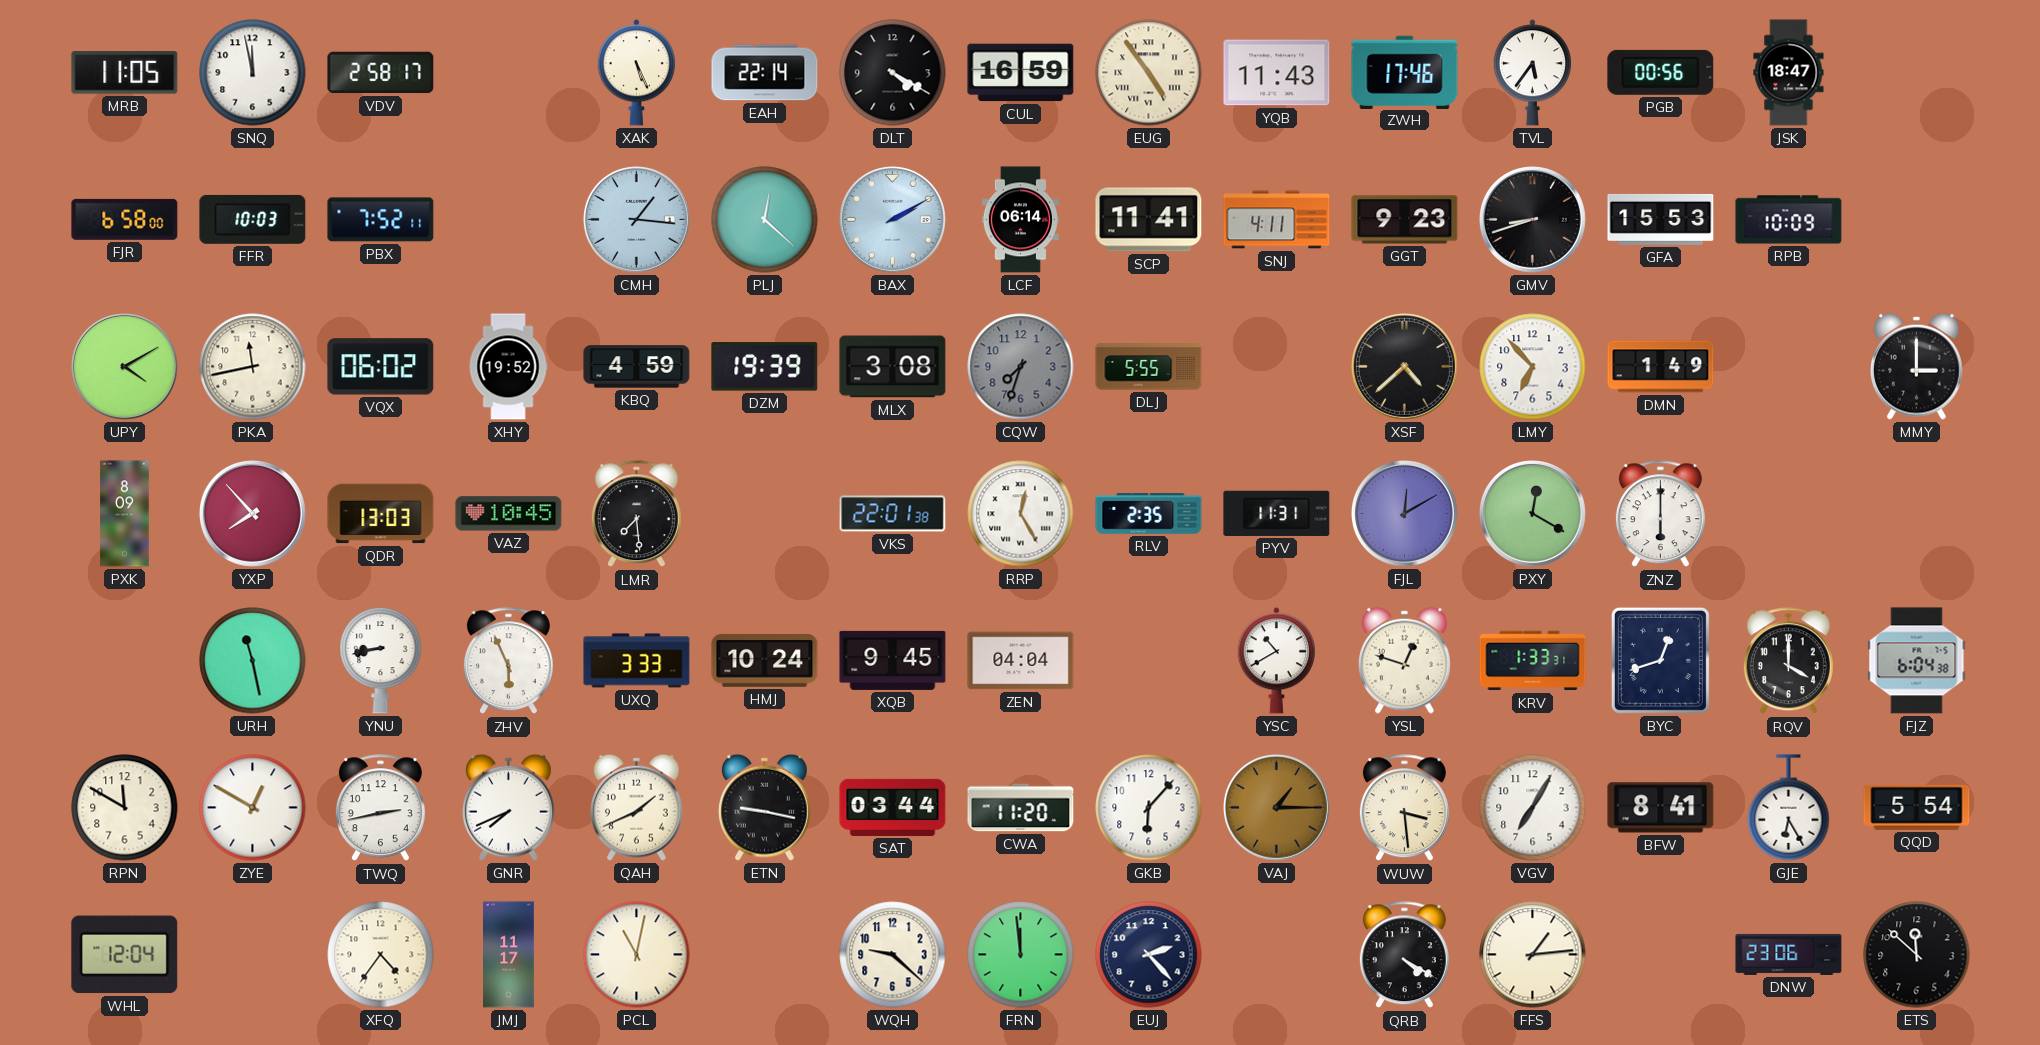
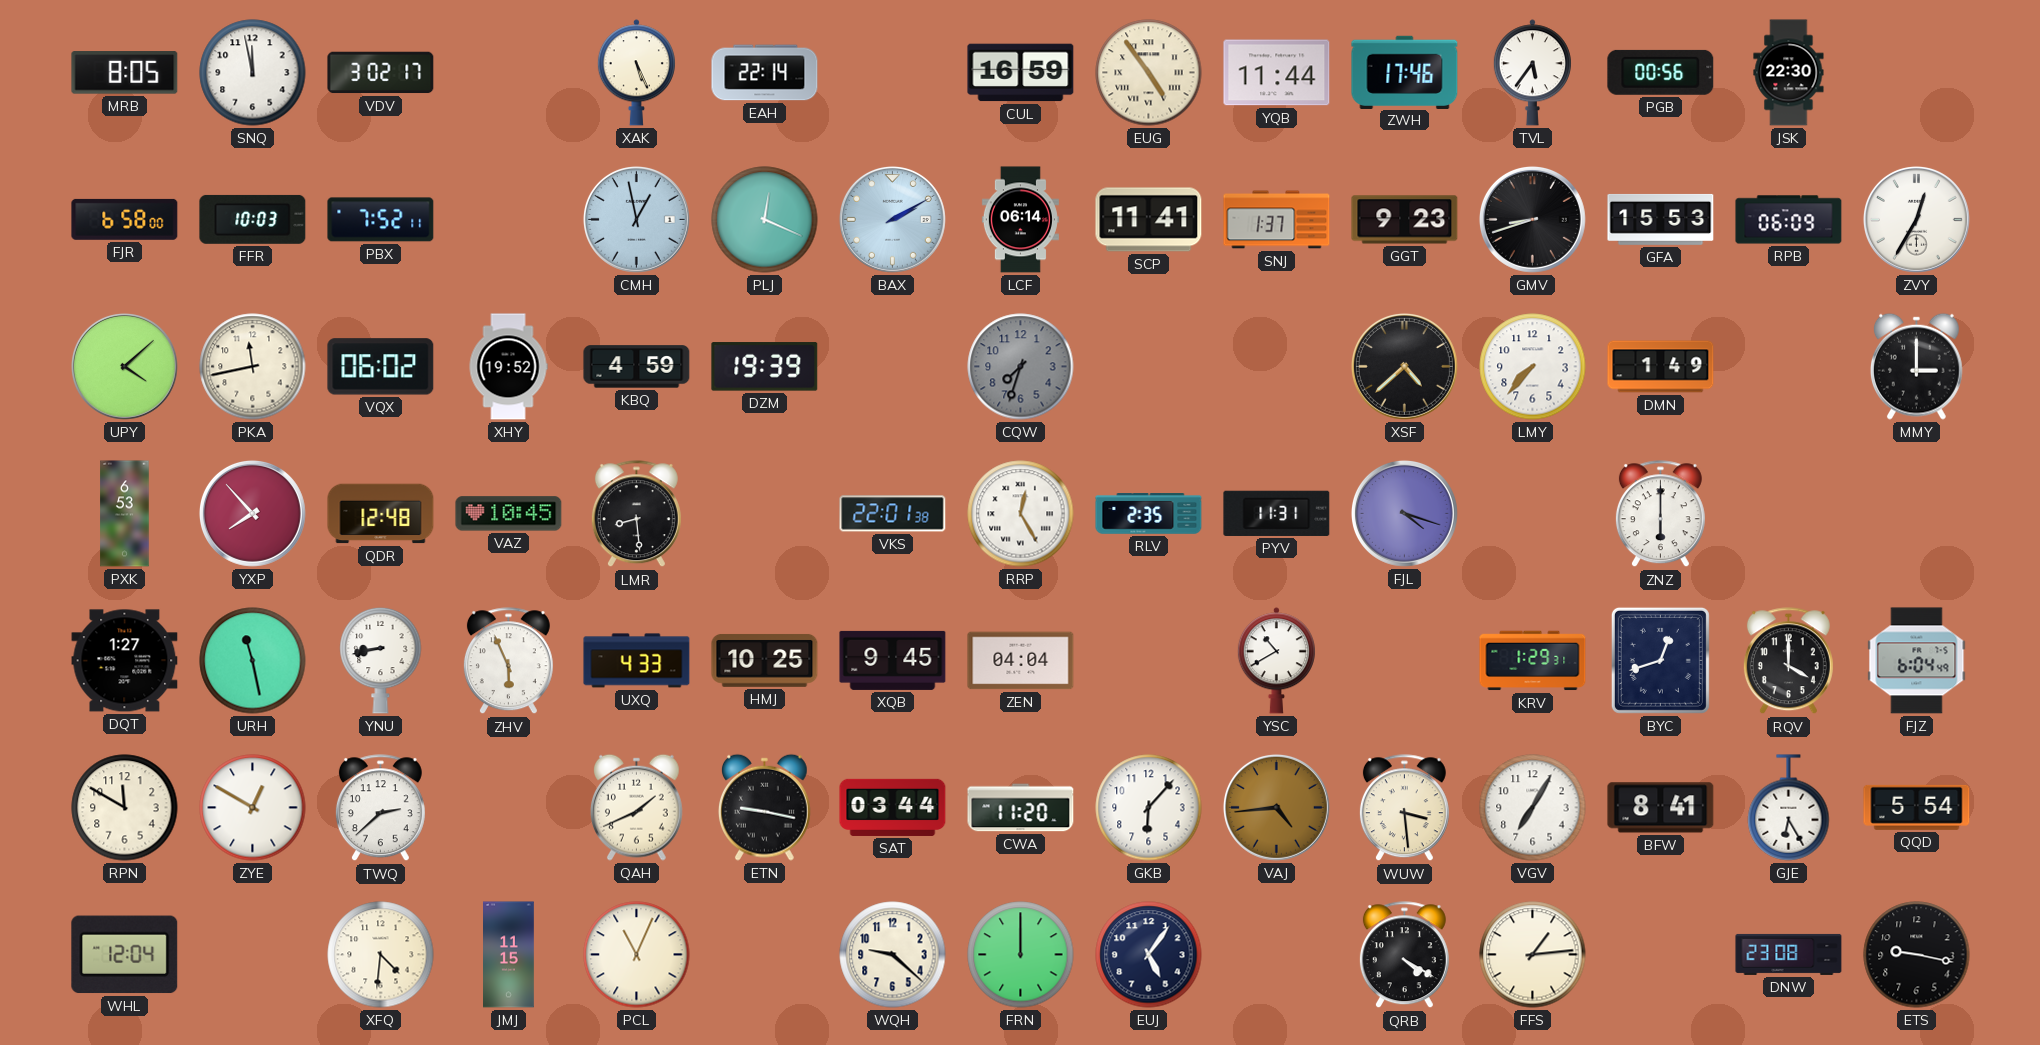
MRB: 11:05 -> 8:05
VDV: 2:58 -> 3:02
DLT: 4:20 -> none
YQB: 11:43 -> 11:44
JSK: 18:47 -> 22:30
CMH: 1:16 -> 12:58
PLJ: 12:22 -> 12:19
SNJ: 4:11 -> 1:37
RPB: 10:09 -> 06:09
ZVY: none -> 12:35
UPY: 4:10 -> 4:08
MLX: 3:08 -> none
DLJ: 5:55 -> none
LMY: 6:53 -> 7:37
PXK: 8:09 -> 6:53
QDR: 13:03 -> 12:48
LMR: 7:29 -> 8:29
FJL: 12:10 -> 4:18
PXY: 12:20 -> none
DQT: none -> 1:27
UXQ: 3:33 -> 4:33
HMJ: 10:24 -> 10:25
YSL: 12:48 -> none
KRV: 1:33 -> 1:29
FJZ: 6:04:38 -> 6:04:49
TWQ: 2:43 -> 2:38
GNR: 7:41 -> none
VAJ: 1:15 -> 4:44
XFQ: 4:36 -> 4:31
JMJ: 11:17 -> 11:15
PCL: 11:02 -> 11:04
FRN: 11:59 -> 12:00
EUJ: 2:23 -> 5:06
DNW: 23:06 -> 23:08
ETS: 11:52 -> 9:17
